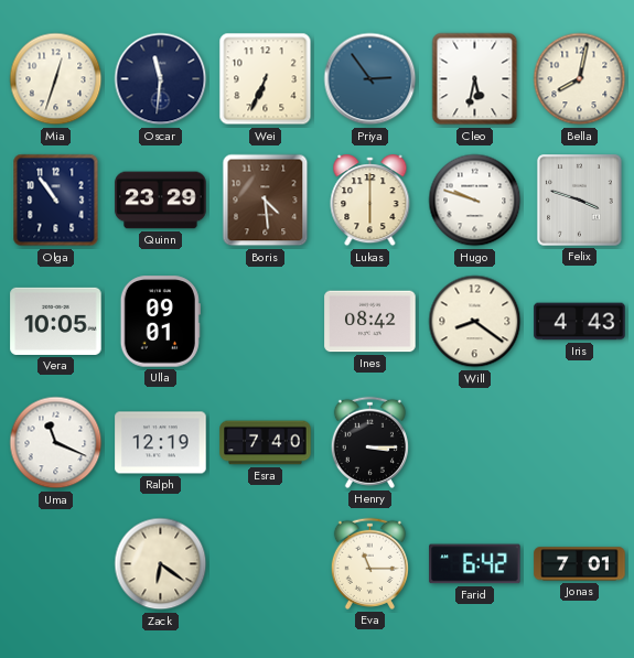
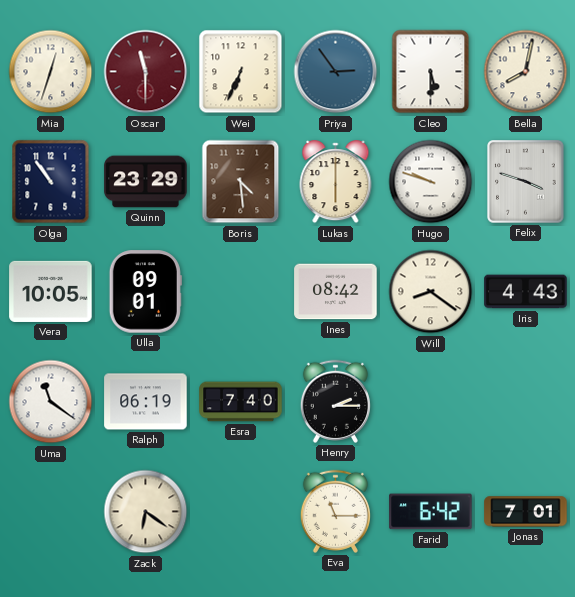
Oscar: 11:31 -> 11:30
Oscar dial: navy -> burgundy
Cleo: 5:32 -> 5:30
Uma: 11:19 -> 11:21
Ralph: 12:19 -> 06:19
Henry: 3:15 -> 2:15
